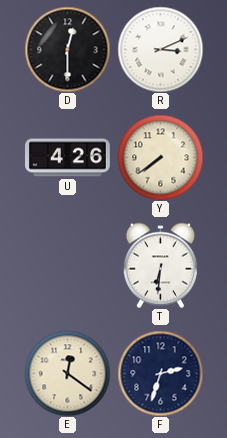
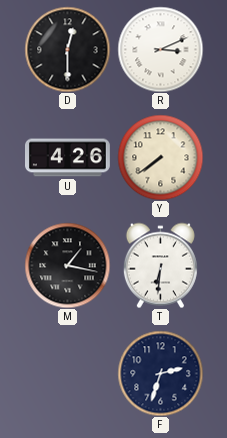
M: none -> 1:17
E: 12:21 -> none
